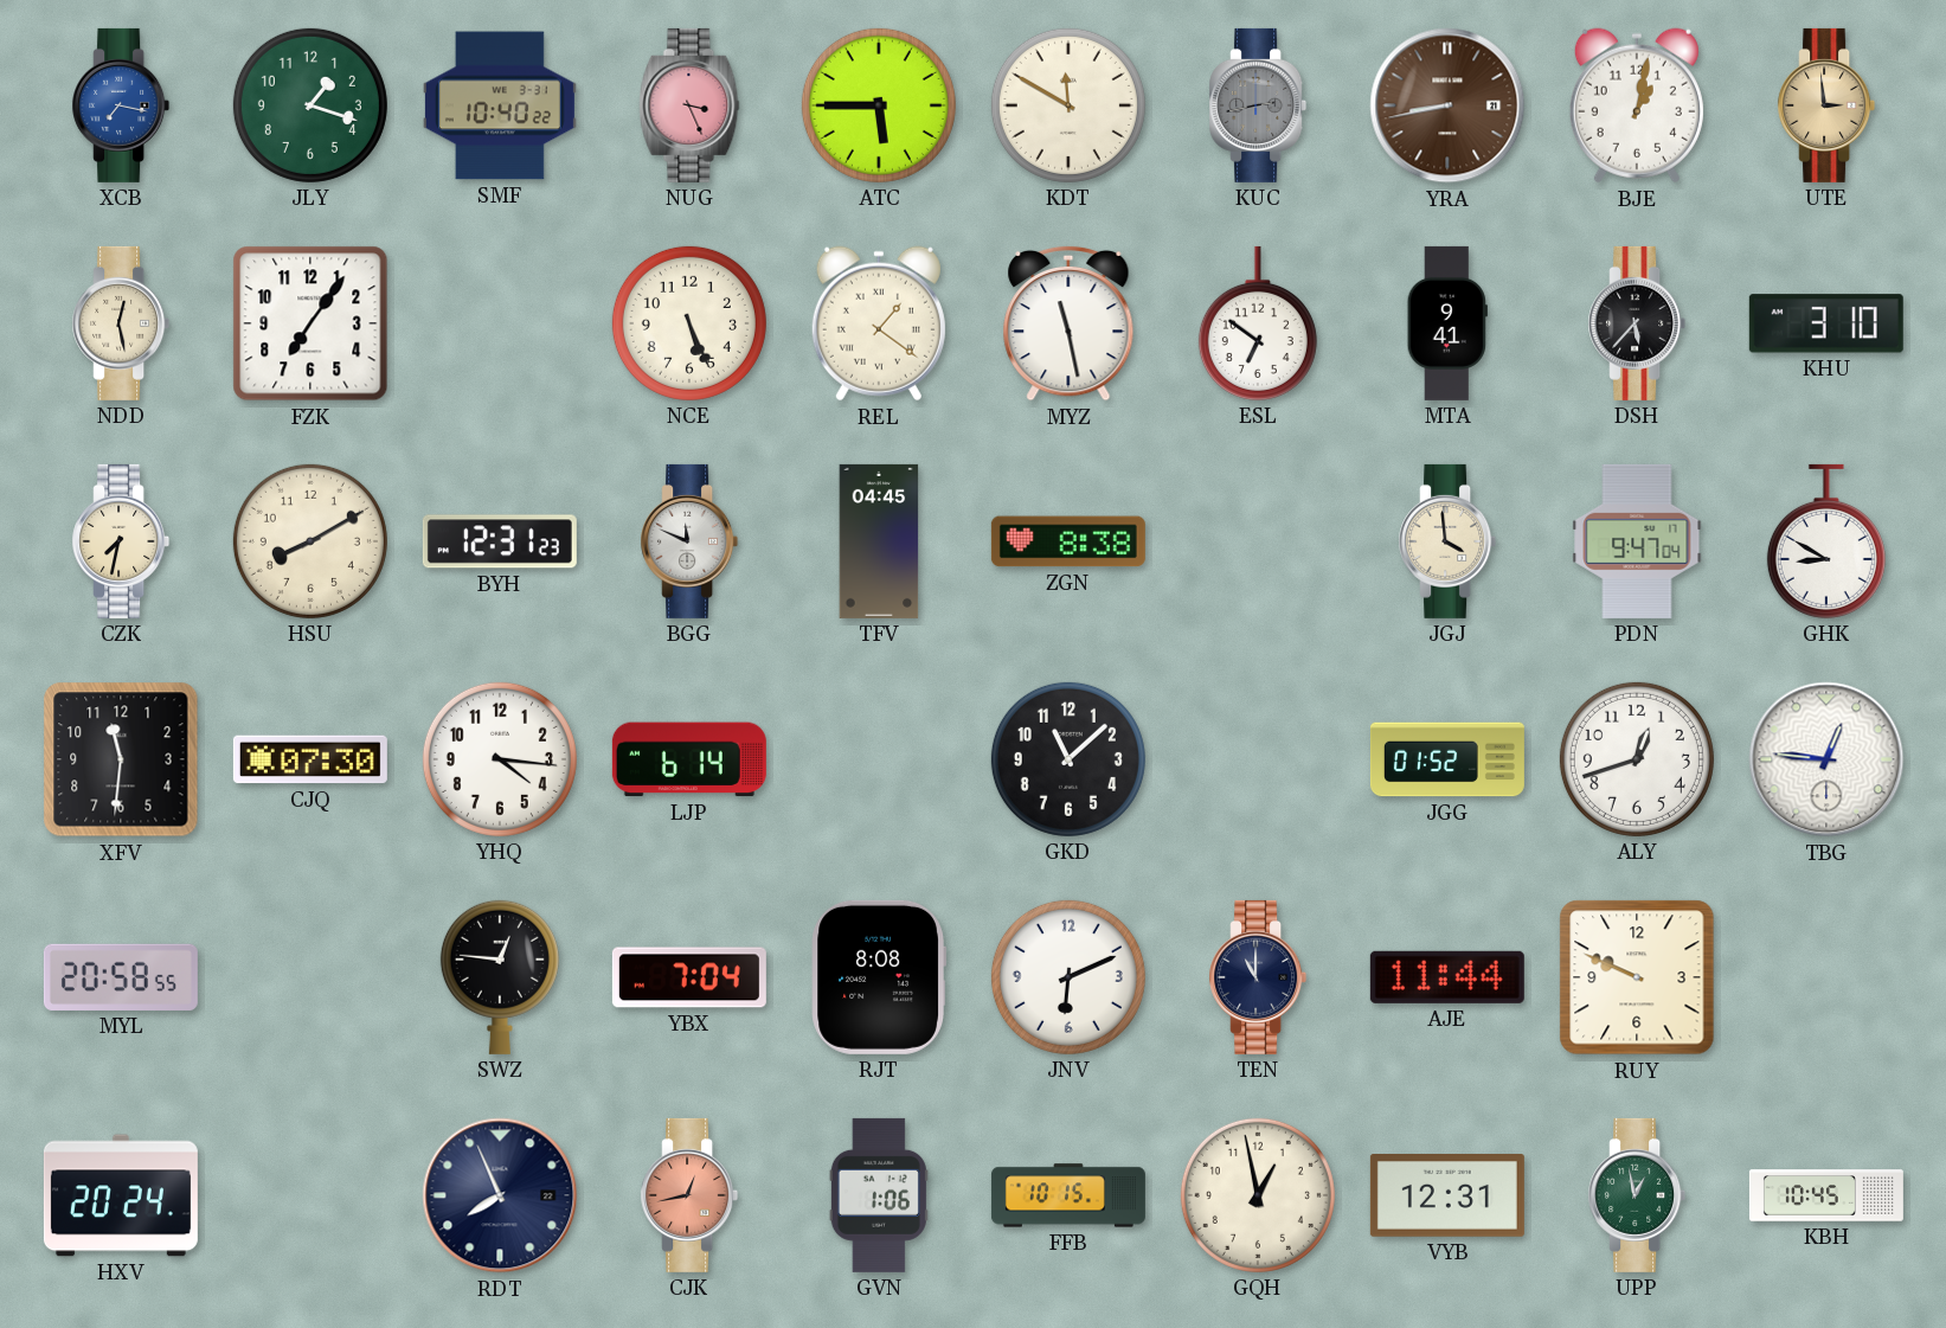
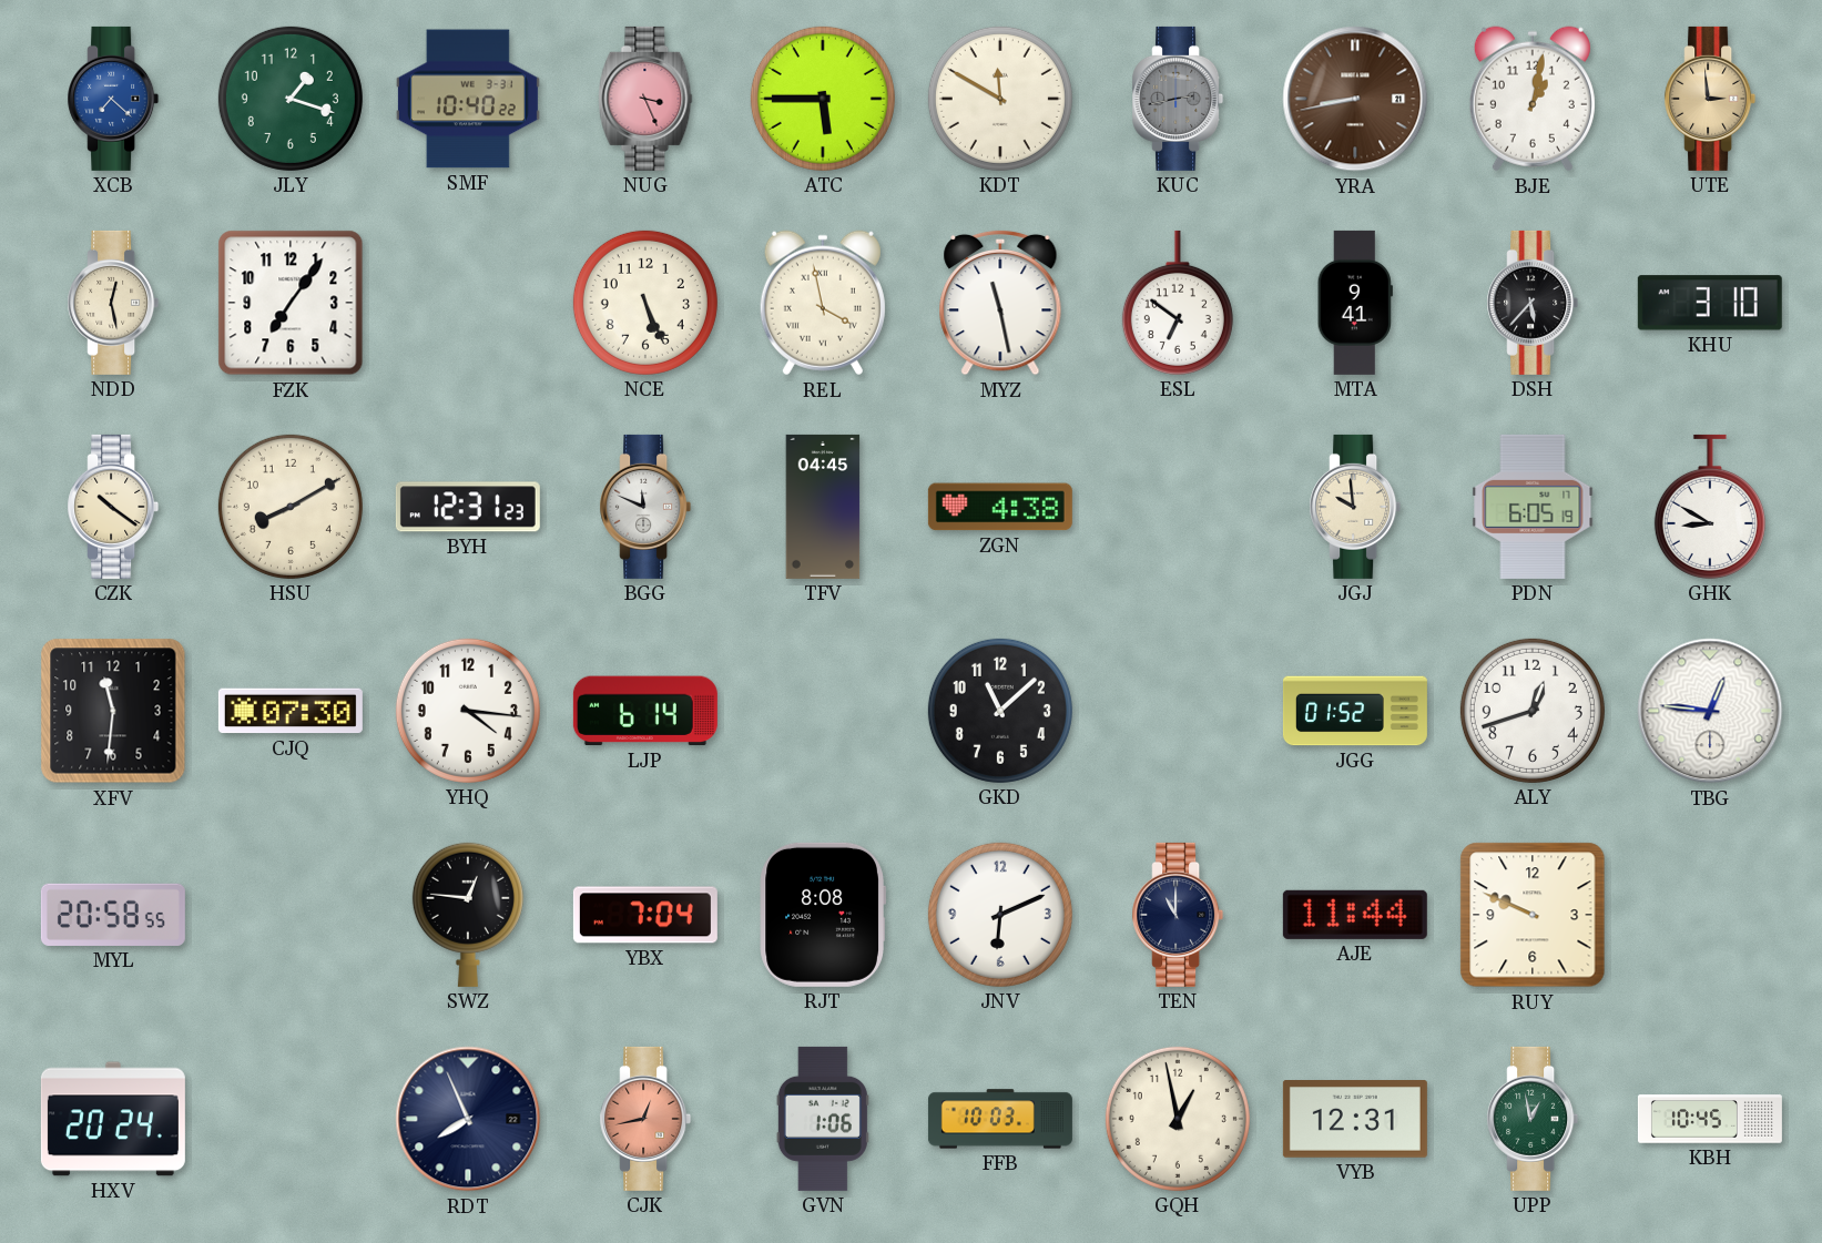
XCB: 7:17 -> 7:22
REL: 1:21 -> 3:58
CZK: 7:32 -> 10:21
ZGN: 8:38 -> 4:38
JGJ: 3:59 -> 9:59
PDN: 9:47 -> 6:05
FFB: 10:15 -> 10:03
